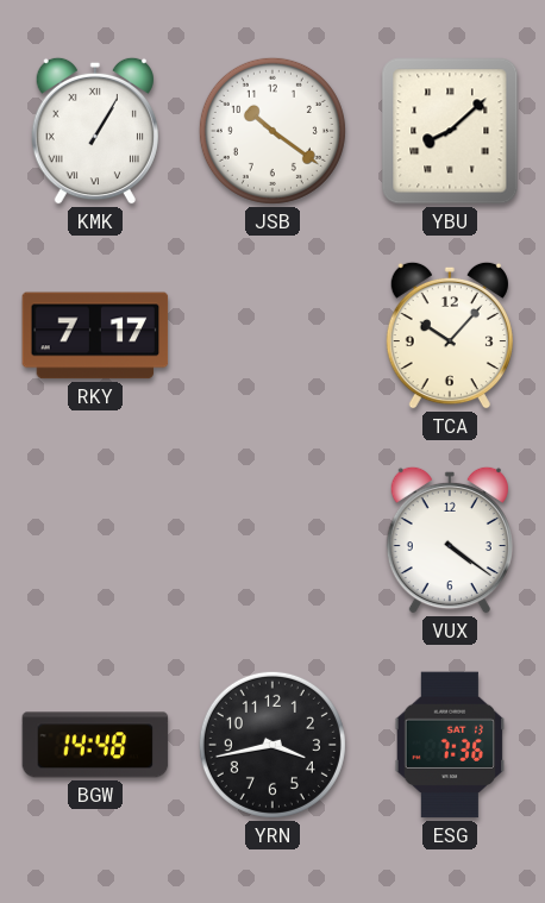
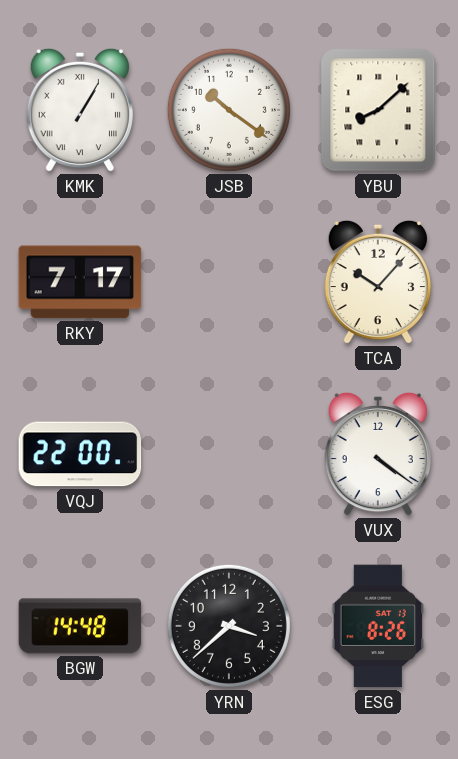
VQJ: none -> 22:00
YRN: 3:43 -> 3:38
ESG: 7:36 -> 8:26
